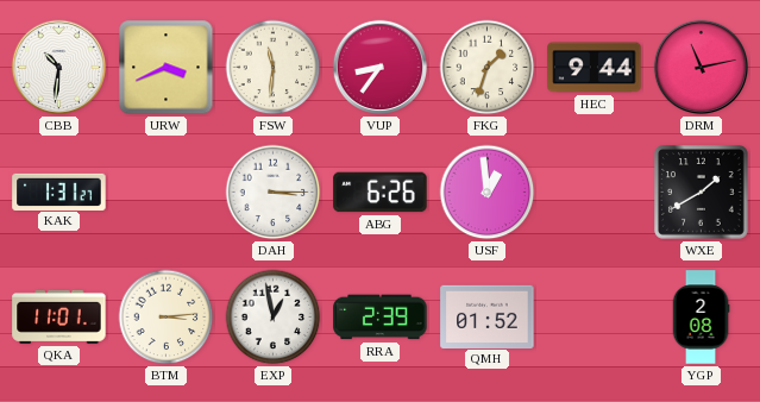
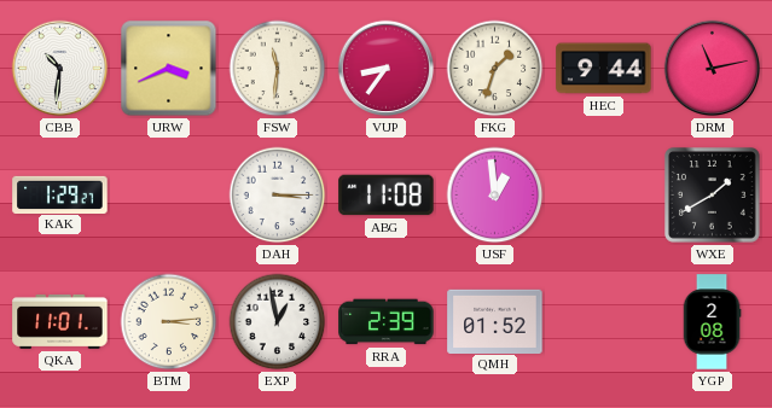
KAK: 1:31 -> 1:29
ABG: 6:26 -> 11:08
